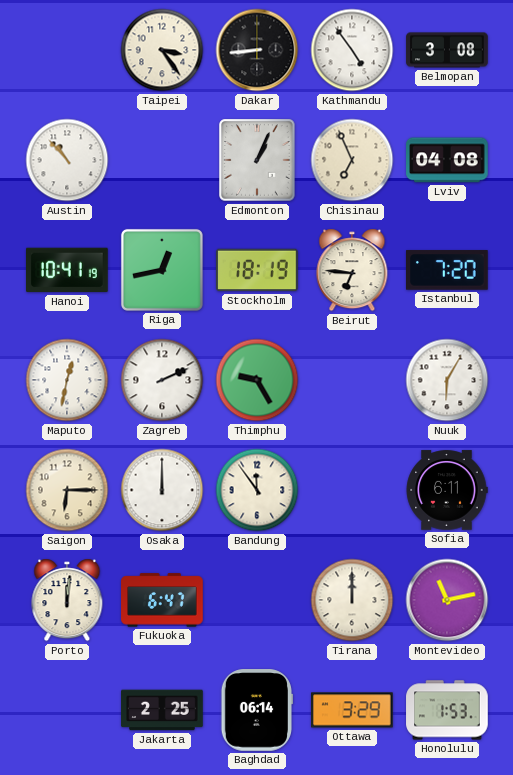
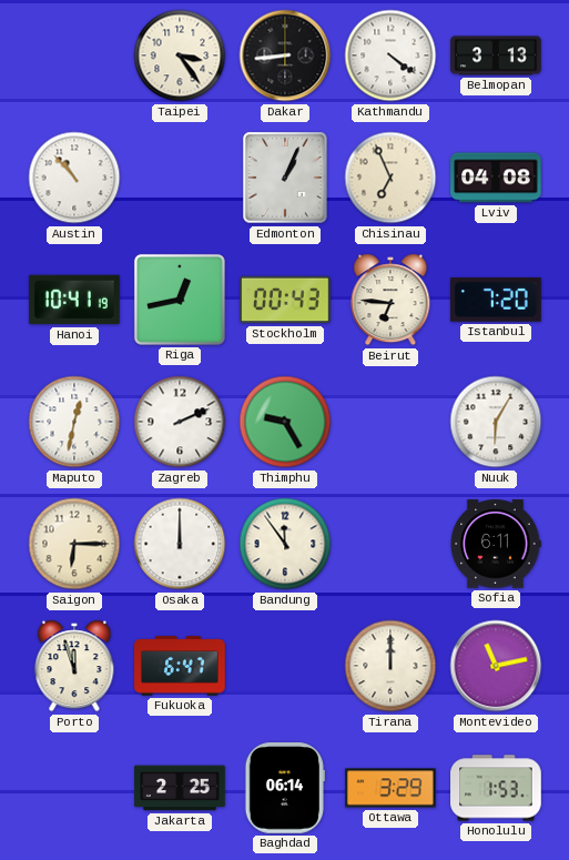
Kathmandu: 4:54 -> 4:21
Belmopan: 3:08 -> 3:13
Stockholm: 18:19 -> 00:43
Porto: 12:01 -> 11:57
